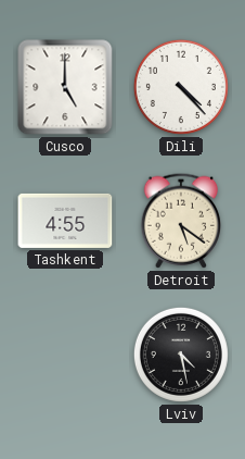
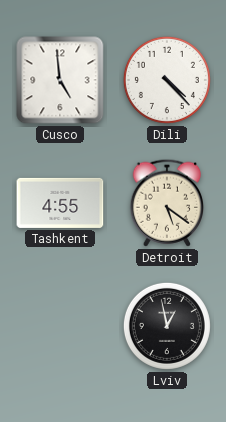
Cusco: 5:00 -> 4:59
Lviv: 4:28 -> 12:58
